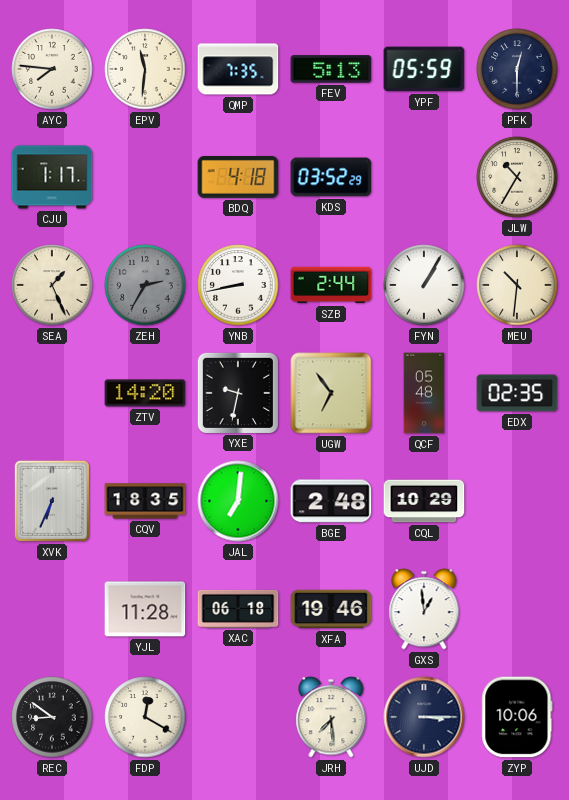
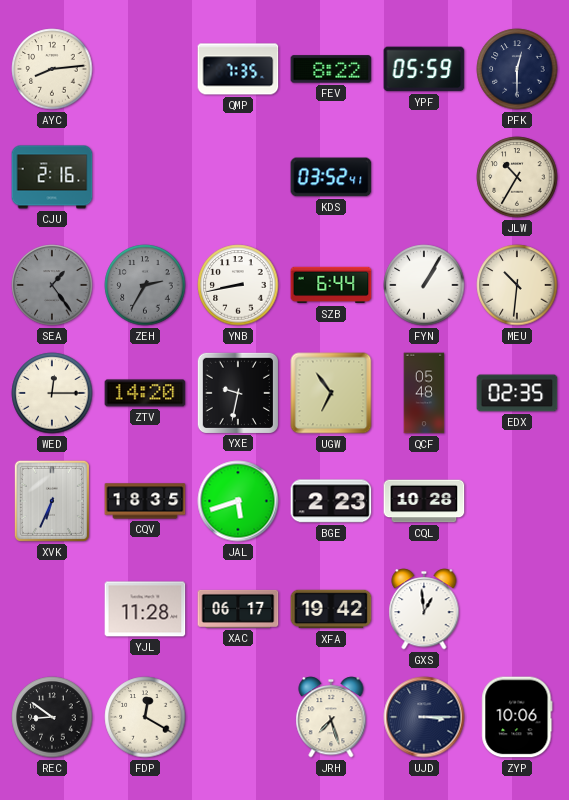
AYC: 7:46 -> 8:14
EPV: 11:31 -> none
FEV: 5:13 -> 8:22
CJU: 1:17 -> 2:16
BDQ: 4:18 -> none
KDS: 03:52:29 -> 03:52:41
SEA: 1:26 -> 1:24
SEA dial: cream -> grey
SZB: 2:44 -> 6:44
WED: none -> 12:15
JAL: 7:01 -> 5:42
BGE: 2:48 -> 2:23
CQL: 10:29 -> 10:28
XAC: 06:18 -> 06:17
XFA: 19:46 -> 19:42
JRH: 7:29 -> 7:27
